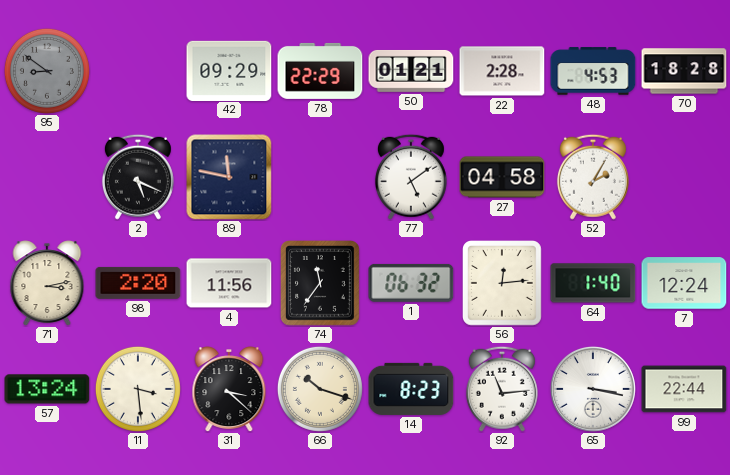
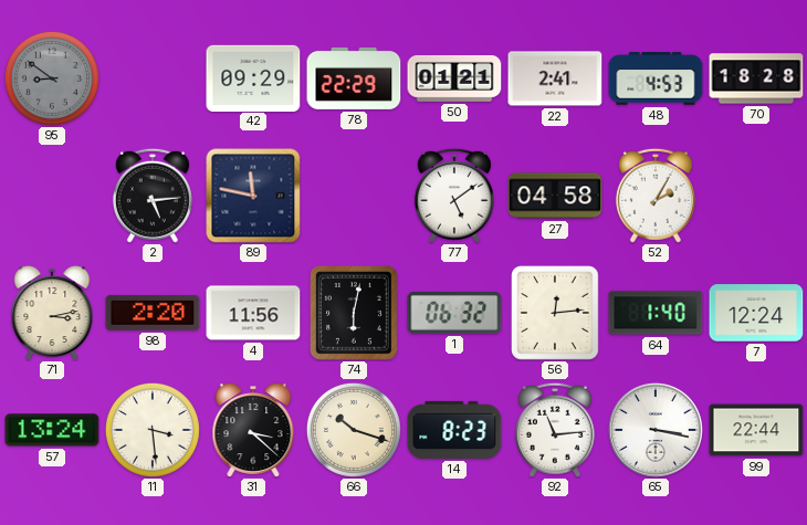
22: 2:28 -> 2:41
2: 5:19 -> 5:14
74: 11:36 -> 6:02
